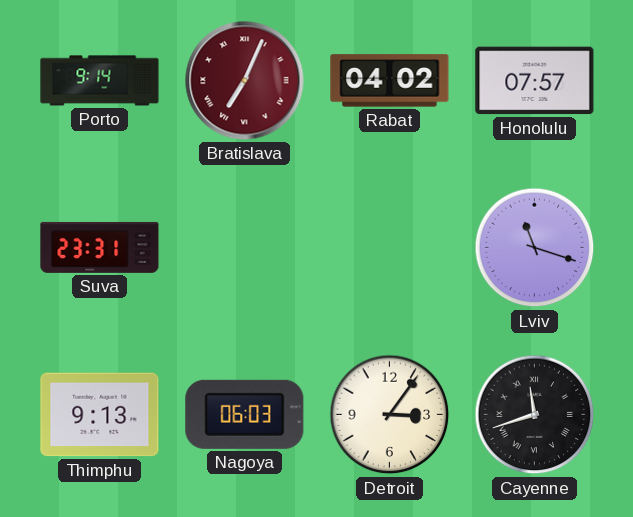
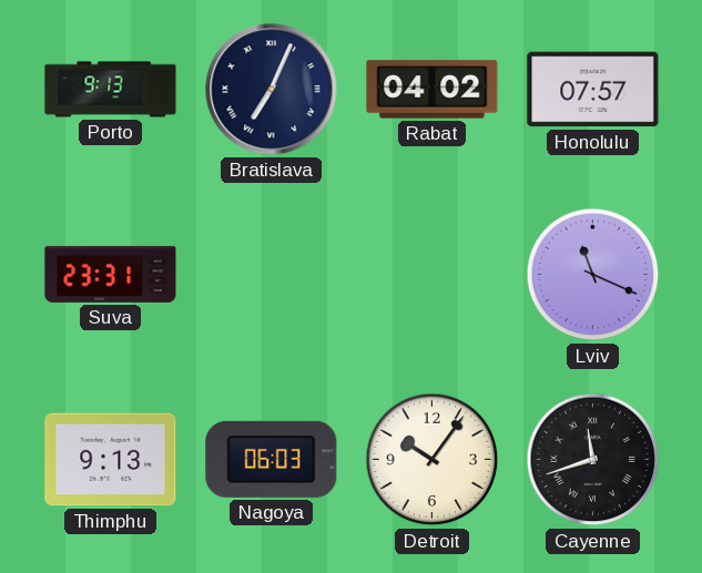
Porto: 9:14 -> 9:13
Bratislava dial: burgundy -> navy
Lviv: 11:18 -> 11:19
Detroit: 3:06 -> 10:06
